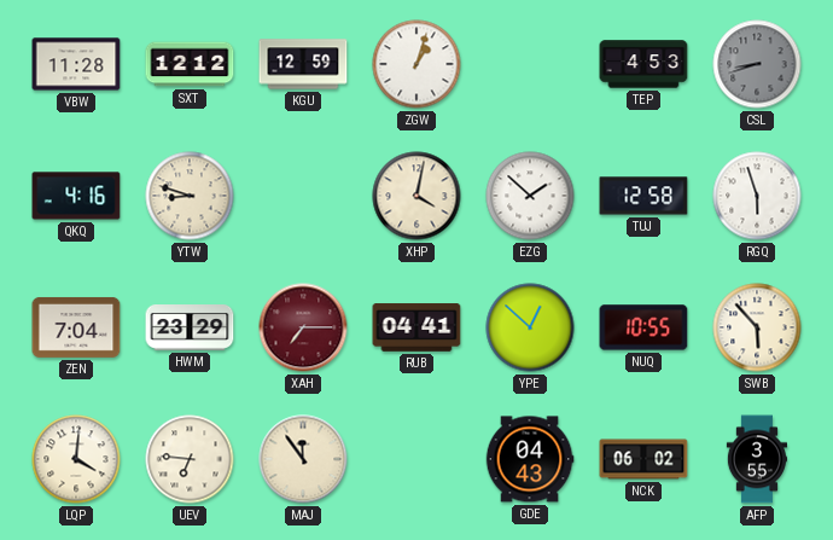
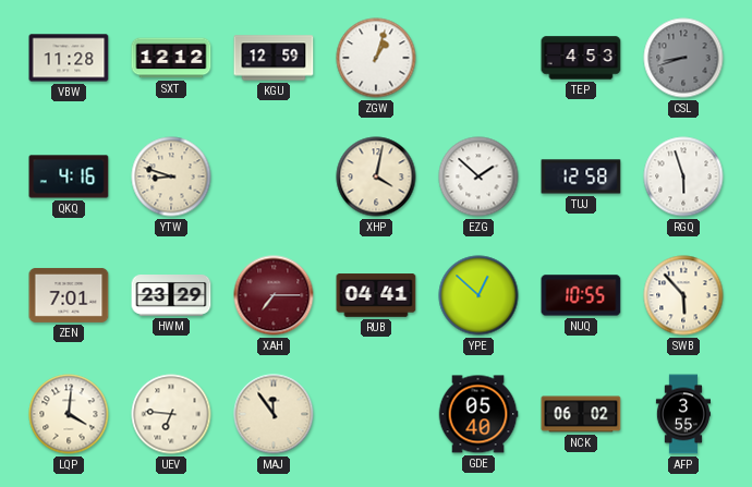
ZEN: 7:04 -> 7:01
GDE: 04:43 -> 05:40
